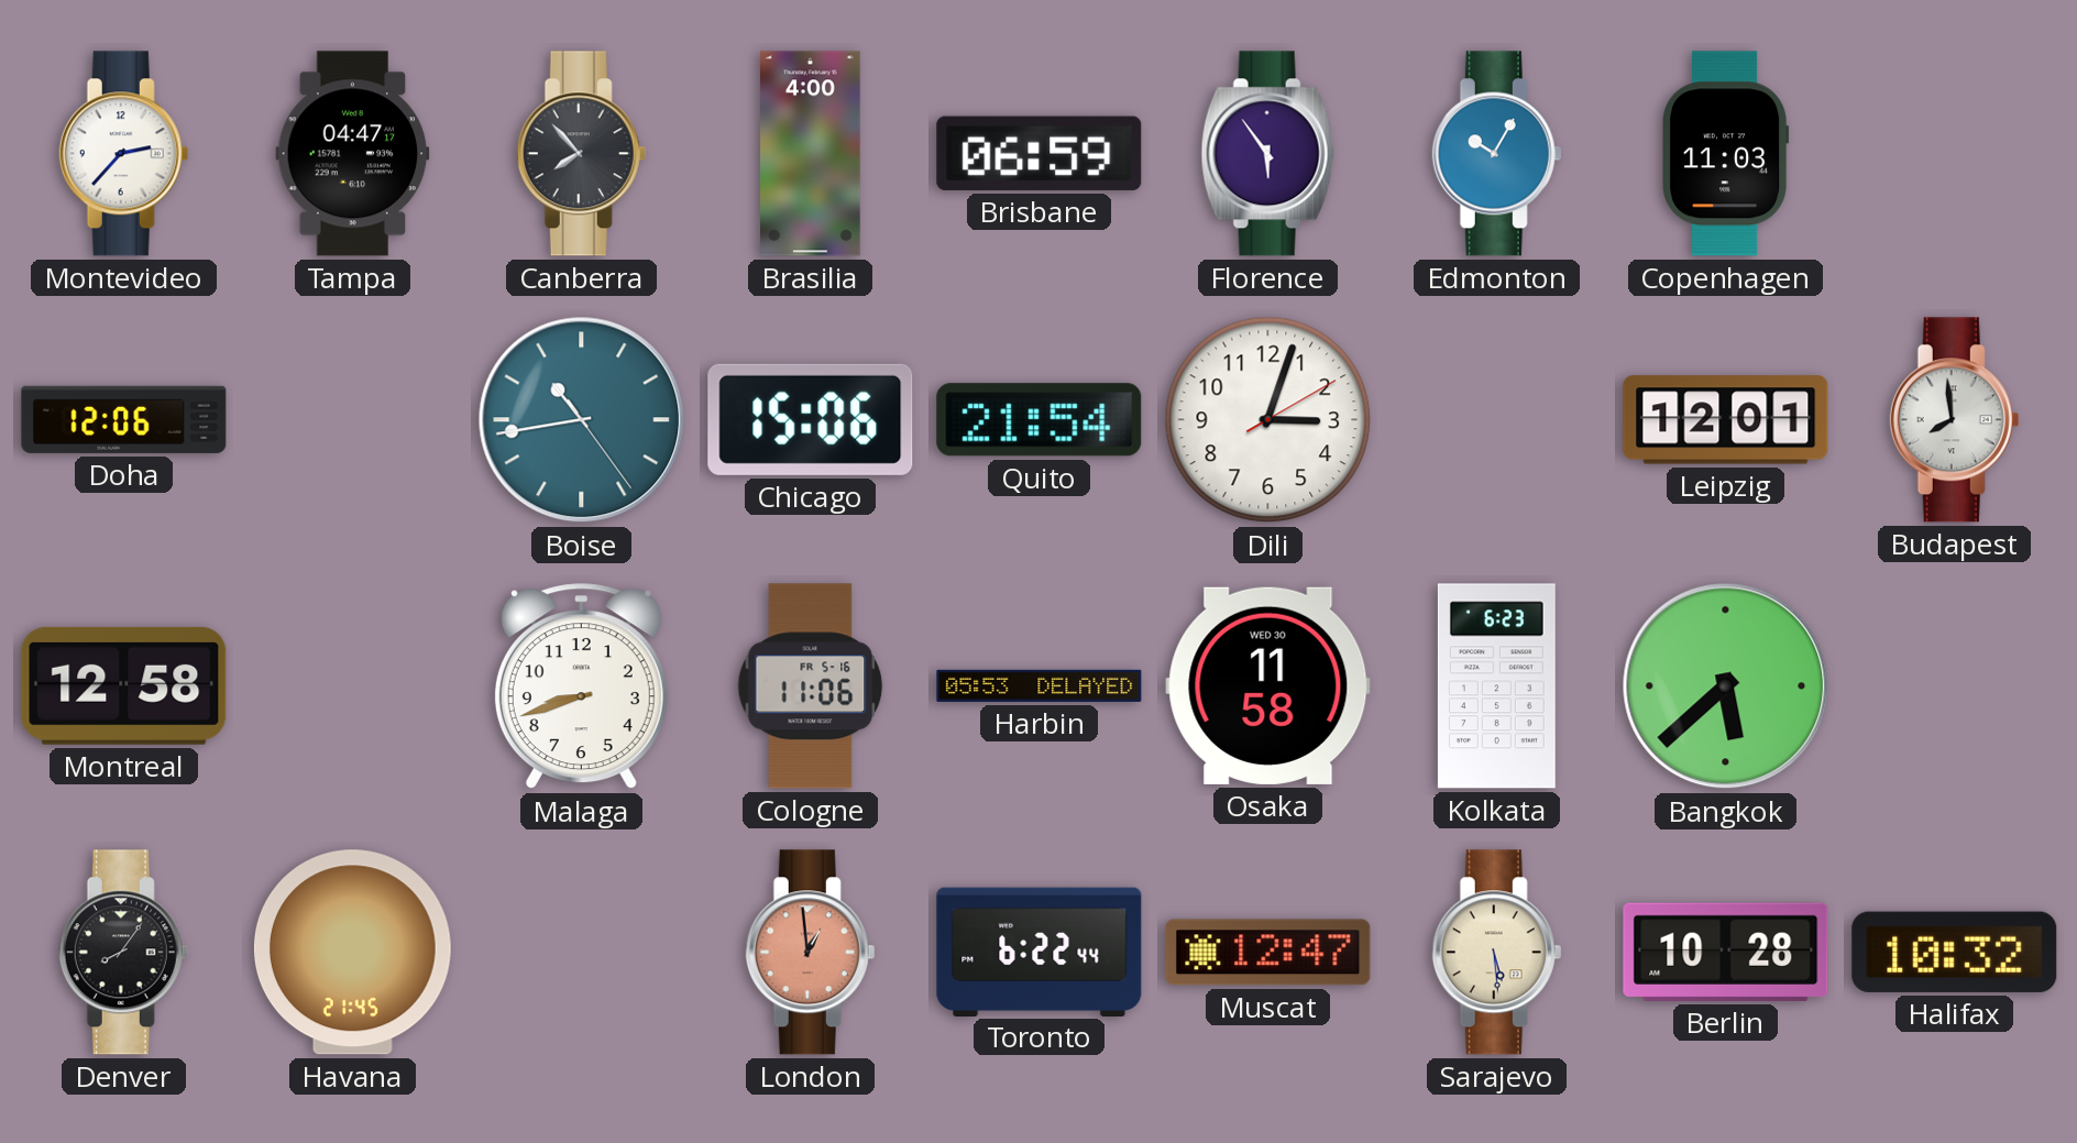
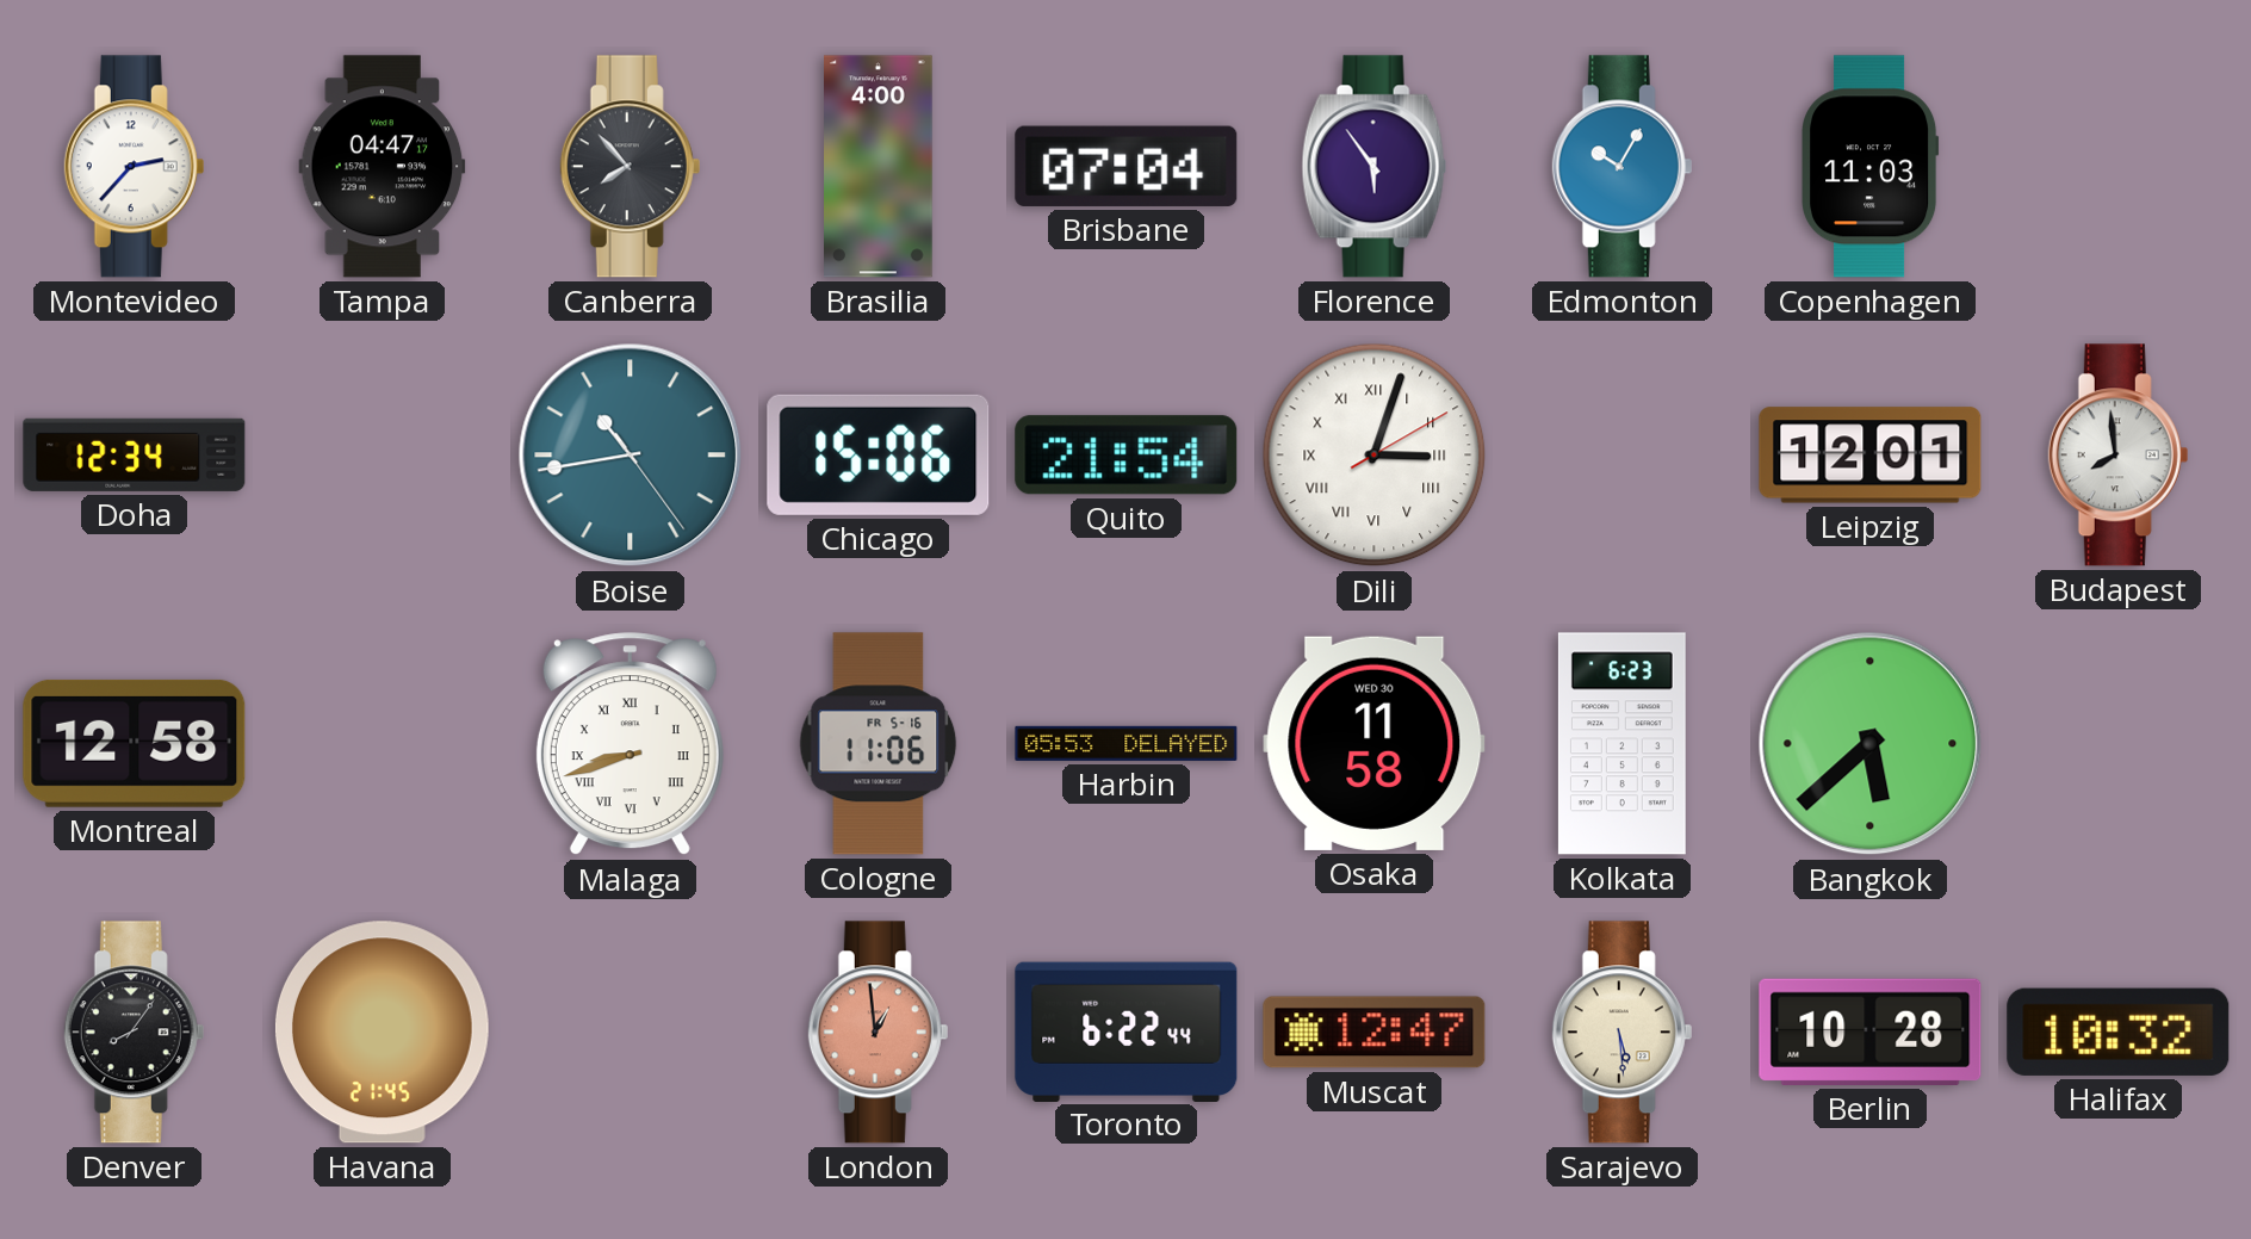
Brisbane: 06:59 -> 07:04
Doha: 12:06 -> 12:34
Dili numerals: Arabic -> Roman
Malaga numerals: Arabic -> Roman
